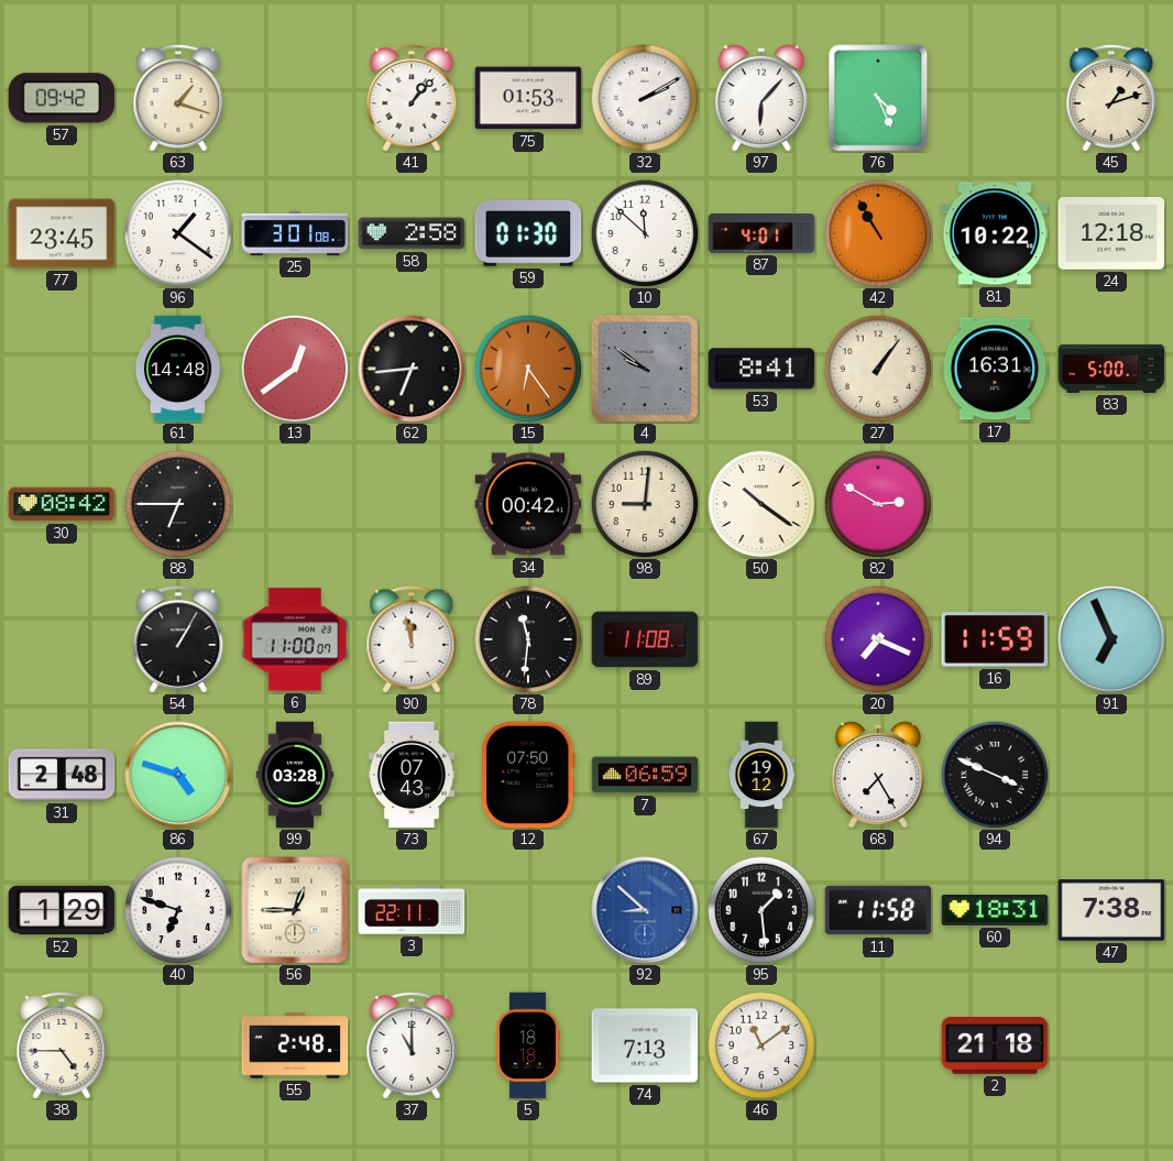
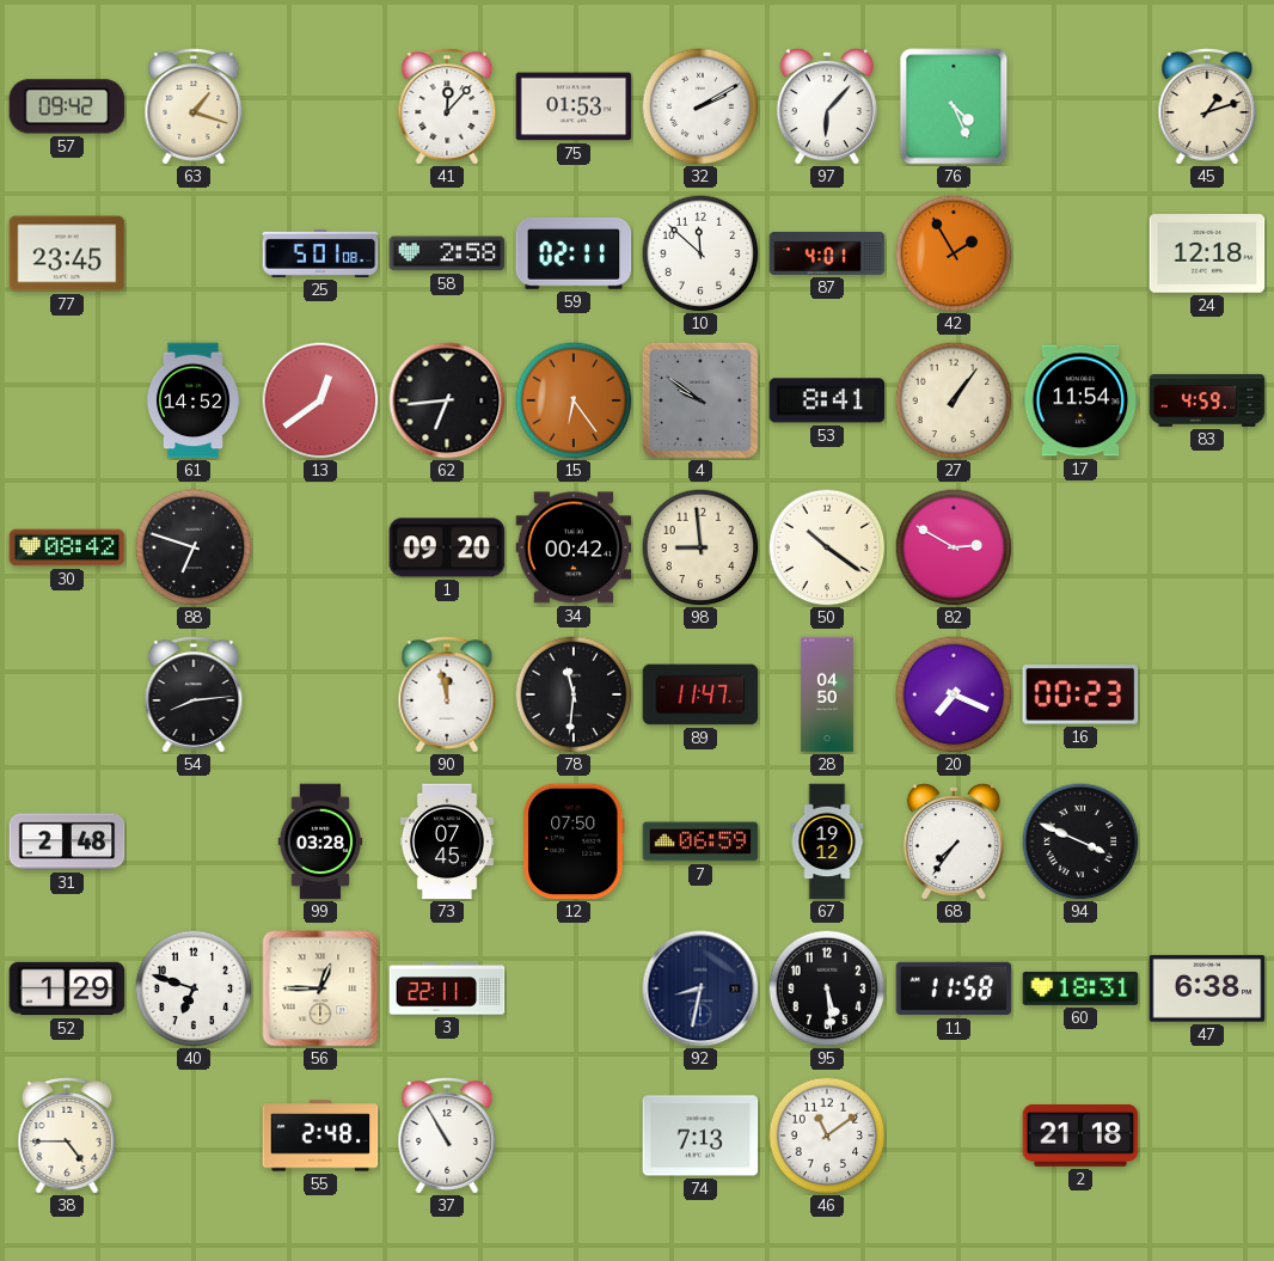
41: 1:07 -> 12:07
96: 1:21 -> none
25: 3:01 -> 5:01
59: 01:30 -> 02:11
42: 10:55 -> 1:55
81: 10:22 -> none
61: 14:48 -> 14:52
17: 16:31 -> 11:54
83: 5:00 -> 4:59
88: 6:45 -> 6:48
1: none -> 09:20
98: 9:01 -> 8:59
54: 1:05 -> 8:14
6: 11:00 -> none
89: 11:08 -> 11:47
28: none -> 04:50
16: 11:59 -> 00:23
91: 6:56 -> none
86: 4:48 -> none
73: 07:43 -> 07:45
68: 7:25 -> 7:36
92: 8:52 -> 8:32
92 dial: blue -> navy
95: 1:29 -> 5:29
47: 7:38 -> 6:38
37: 11:00 -> 10:55
5: 18:18 -> none
